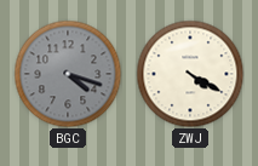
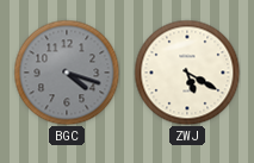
ZWJ: 4:20 -> 5:20
